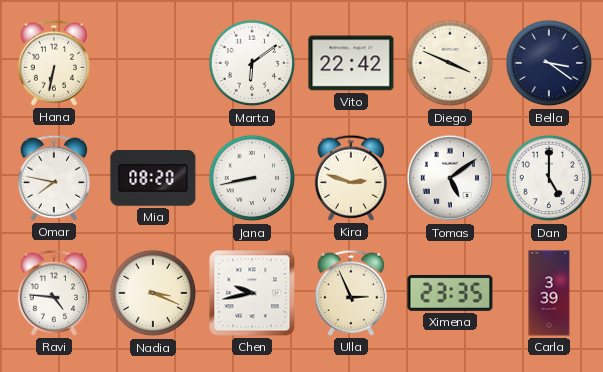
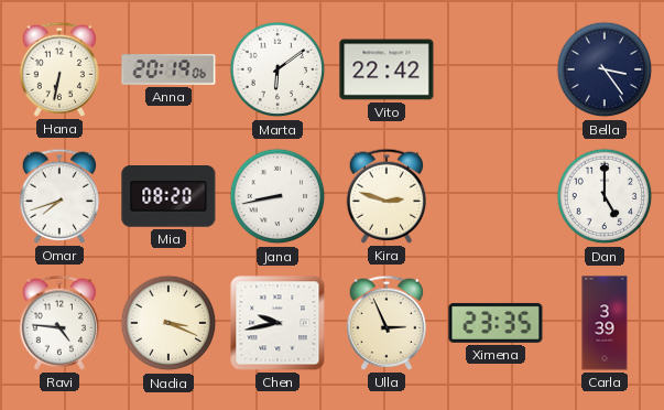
Anna: none -> 20:19
Diego: 3:49 -> none
Bella: 3:21 -> 3:24
Omar: 7:47 -> 7:42
Tomas: 5:09 -> none
